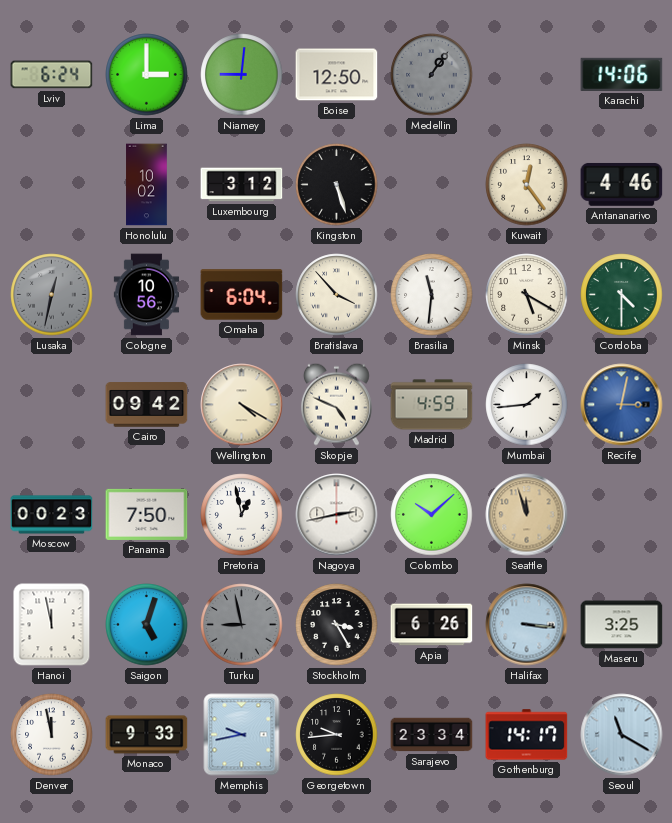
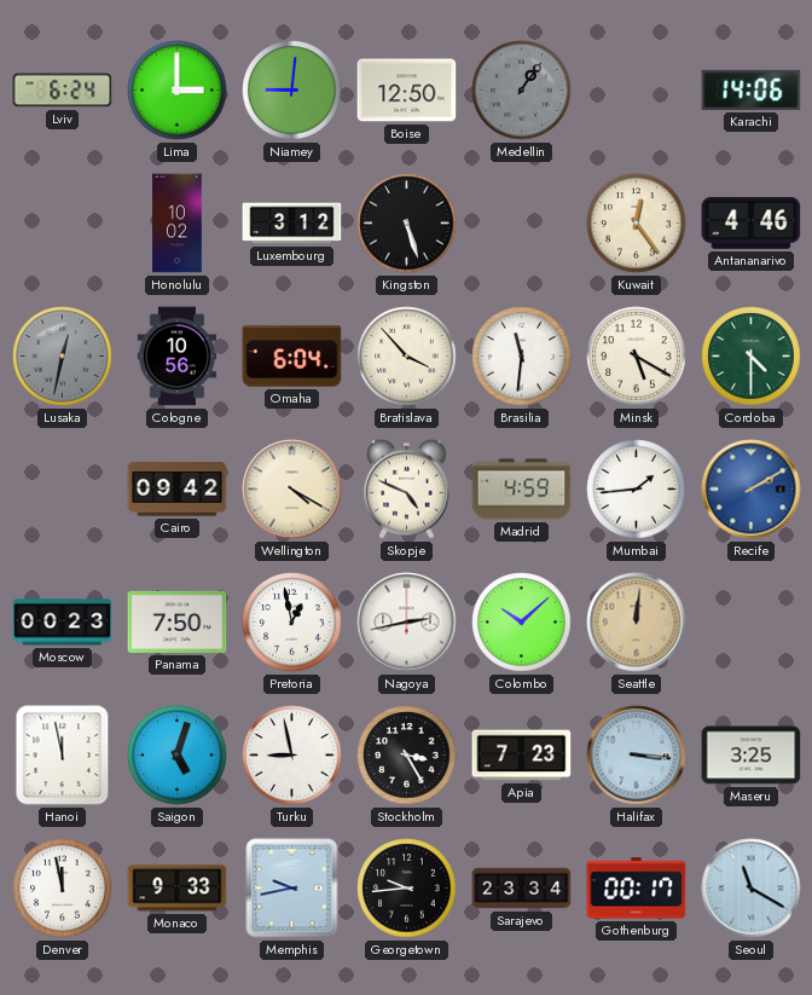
Recife: 3:02 -> 2:10
Seattle: 11:57 -> 12:01
Turku dial: grey -> white
Apia: 6:26 -> 7:23
Gothenburg: 14:17 -> 00:17
